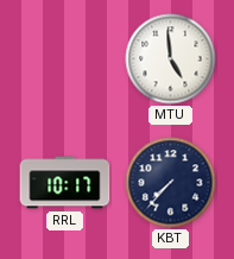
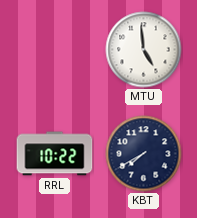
RRL: 10:17 -> 10:22
KBT: 7:37 -> 7:40
